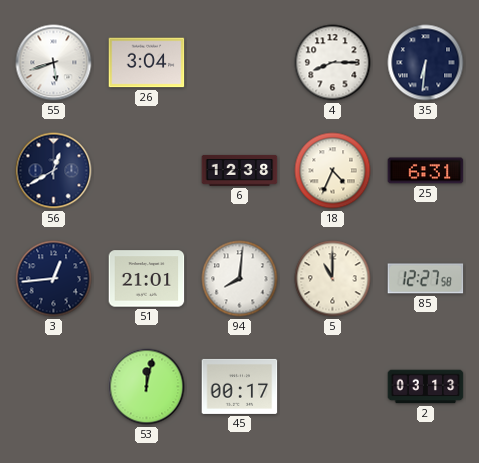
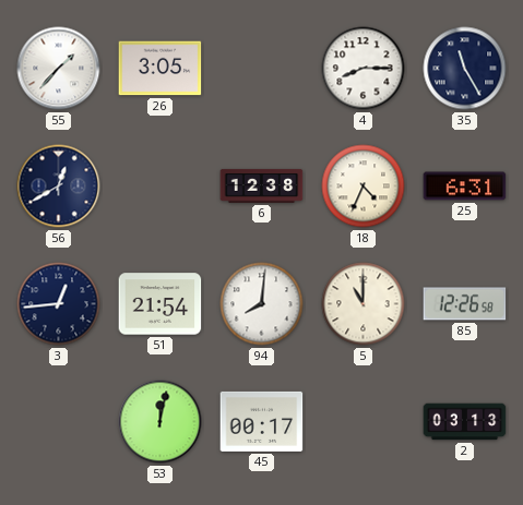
55: 5:42 -> 1:37
26: 3:04 -> 3:05
35: 6:31 -> 11:25
51: 21:01 -> 21:54
85: 12:27 -> 12:26
